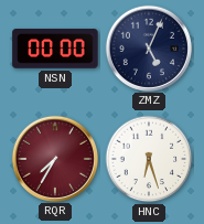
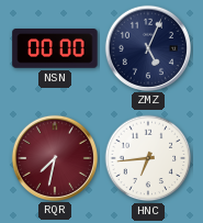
RQR: 7:35 -> 7:32
HNC: 6:27 -> 6:44
